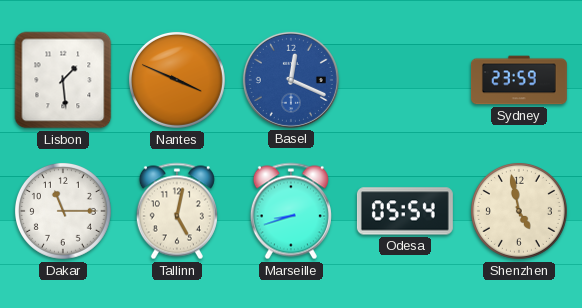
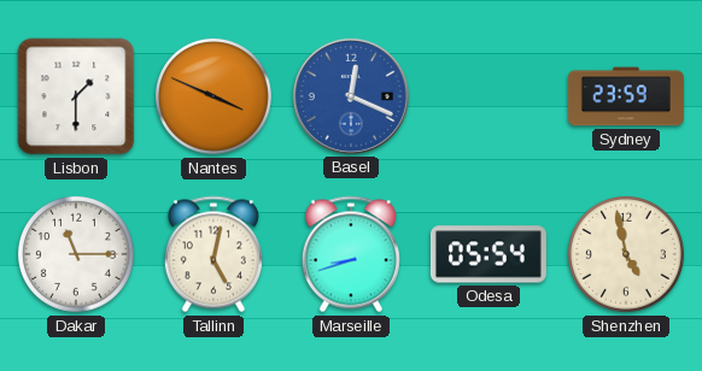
Lisbon: 1:29 -> 1:30
